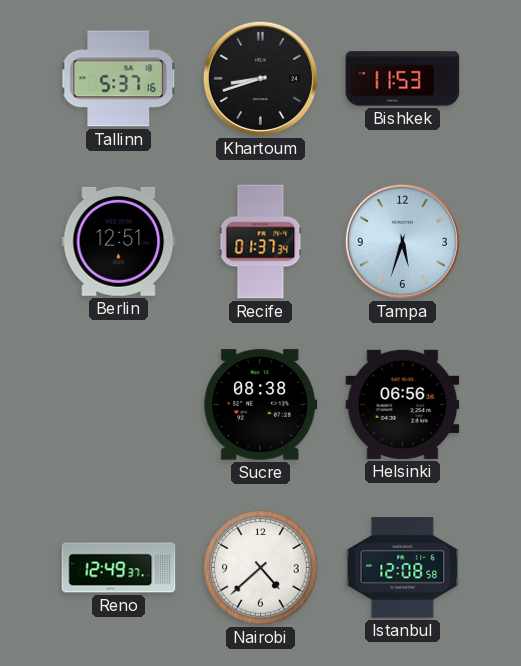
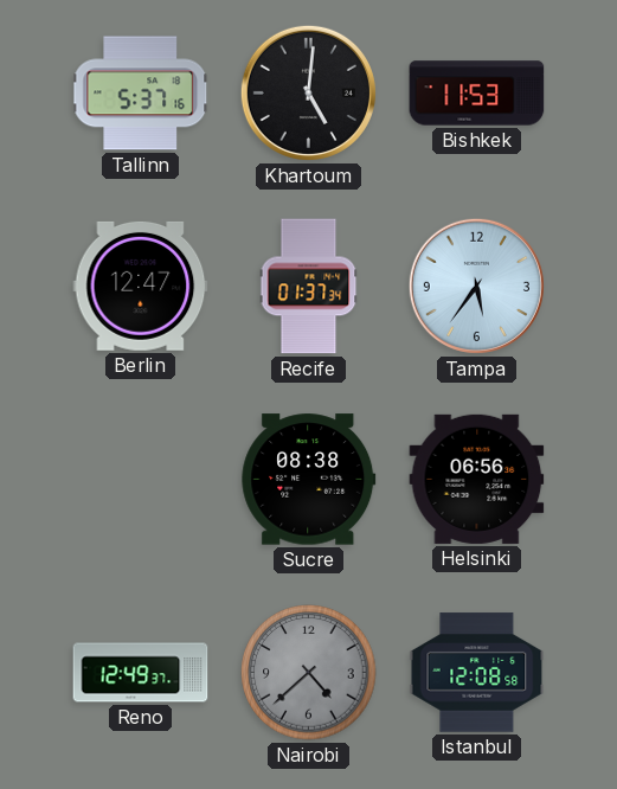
Khartoum: 8:42 -> 5:01
Berlin: 12:51 -> 12:47
Tampa: 5:33 -> 5:36
Nairobi dial: white -> grey
